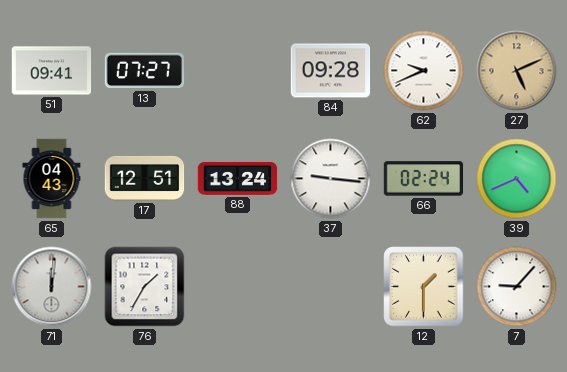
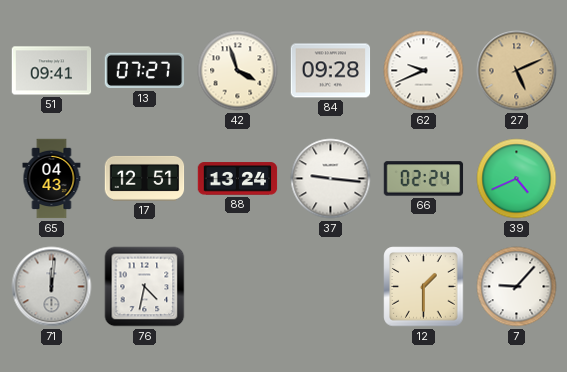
42: none -> 3:57
76: 1:35 -> 4:32
